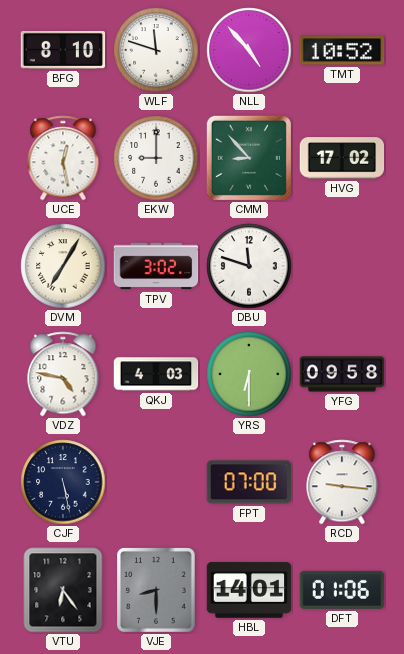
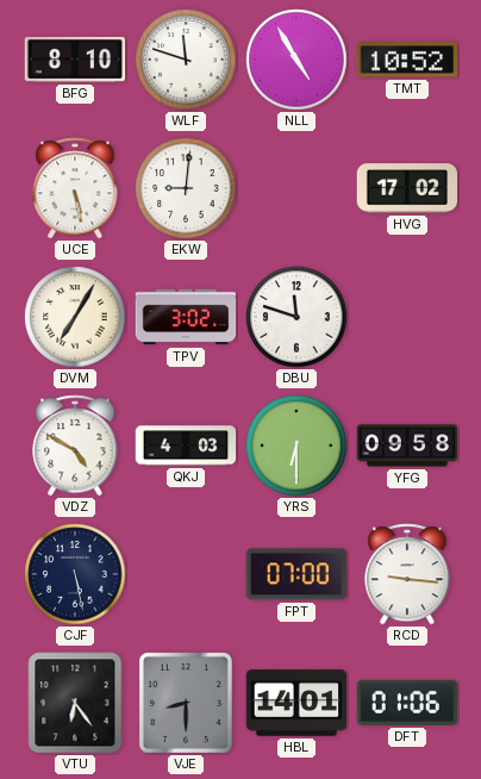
NLL: 4:53 -> 4:55
UCE: 12:28 -> 5:28
EKW: 9:00 -> 9:01
CMM: 8:53 -> none
VDZ: 4:47 -> 4:50
